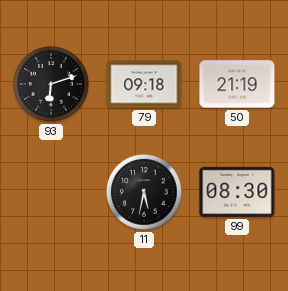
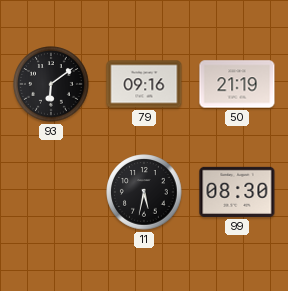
93: 6:12 -> 6:09
79: 09:18 -> 09:16
